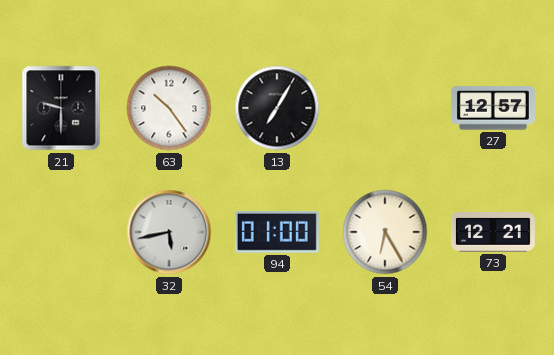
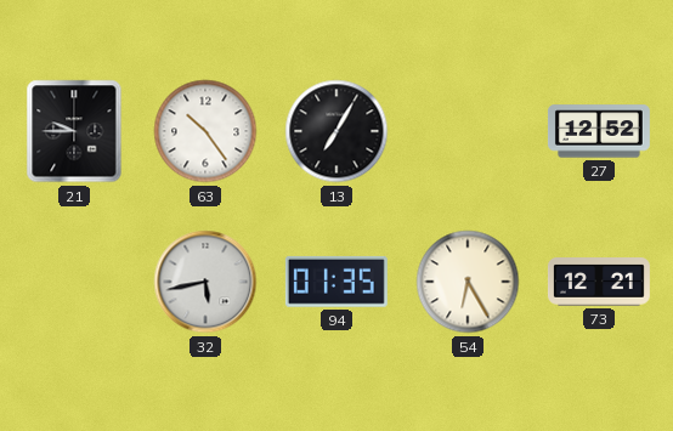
21: 9:30 -> 9:45
27: 12:57 -> 12:52
94: 01:00 -> 01:35
